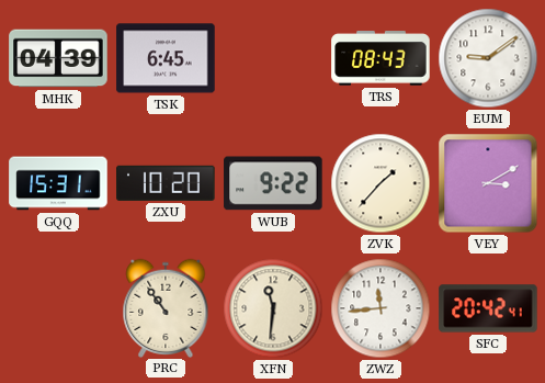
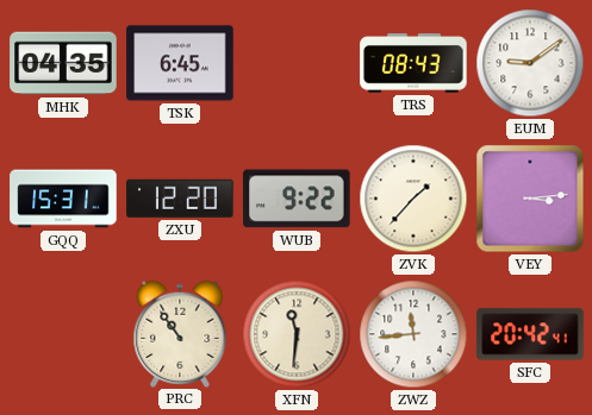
MHK: 04:39 -> 04:35
ZXU: 10:20 -> 12:20
VEY: 3:10 -> 3:14
